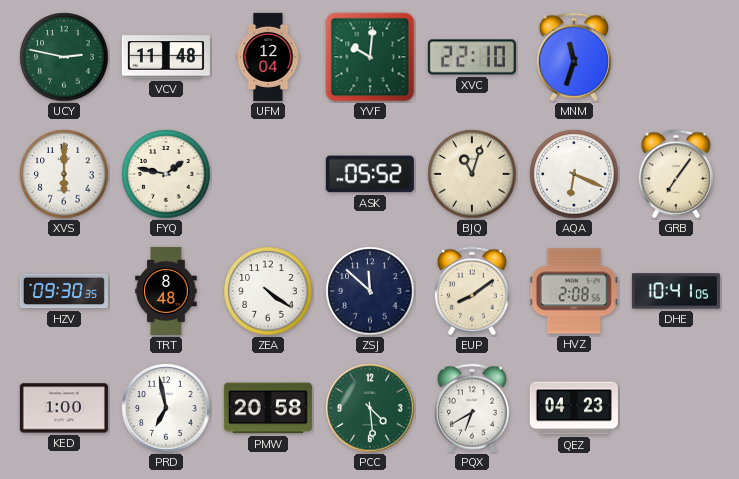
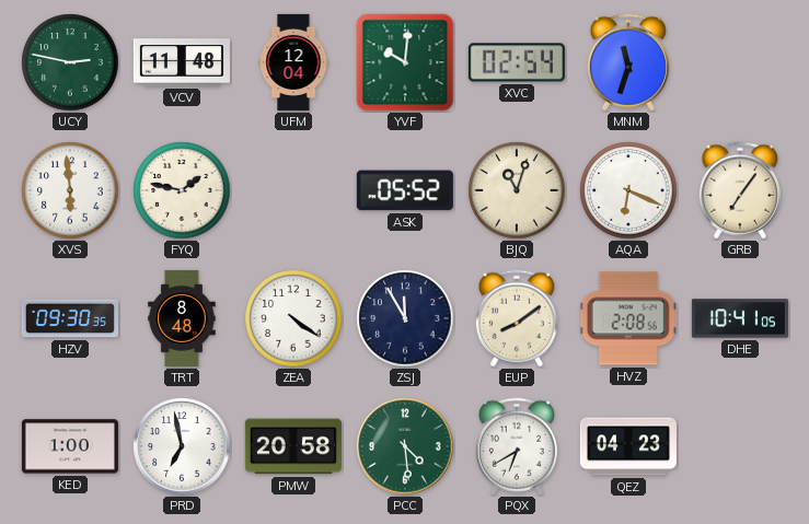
XVC: 22:10 -> 02:54
XVS: 6:00 -> 5:59
ZSJ: 11:52 -> 11:55
